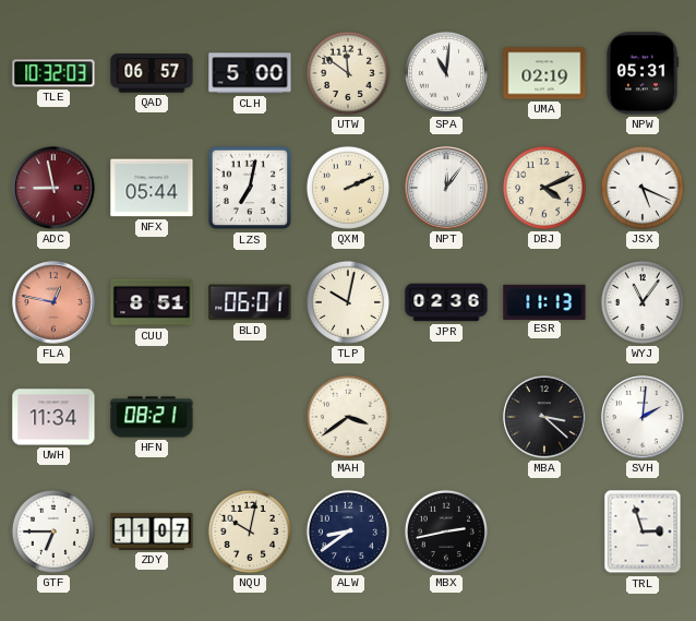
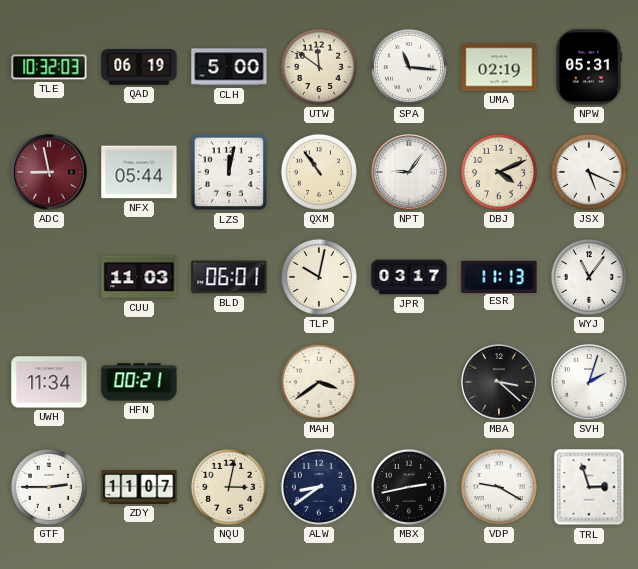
QAD: 06:57 -> 06:19
SPA: 11:01 -> 11:16
LZS: 7:02 -> 12:02
QXM: 2:11 -> 10:54
NPT: 12:06 -> 9:06
FLA: 12:47 -> none
CUU: 8:51 -> 11:03
JPR: 02:36 -> 03:17
HFN: 08:21 -> 00:21
SVH: 2:01 -> 2:03
GTF: 6:45 -> 2:45
NQU: 10:02 -> 3:02
VDP: none -> 9:20
